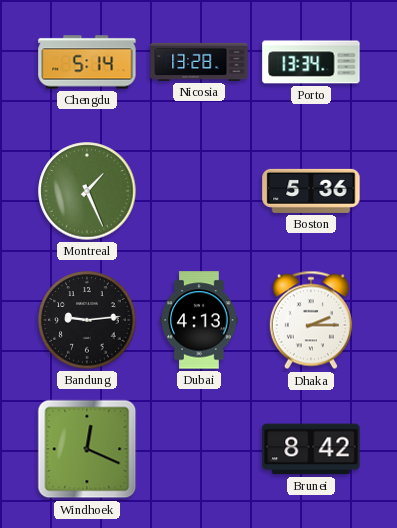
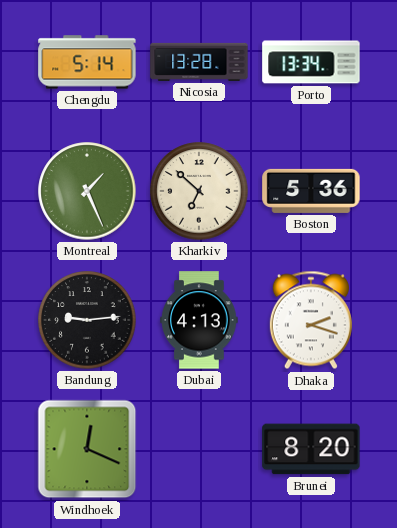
Kharkiv: none -> 6:52
Dhaka: 2:15 -> 2:18
Brunei: 8:42 -> 8:20
